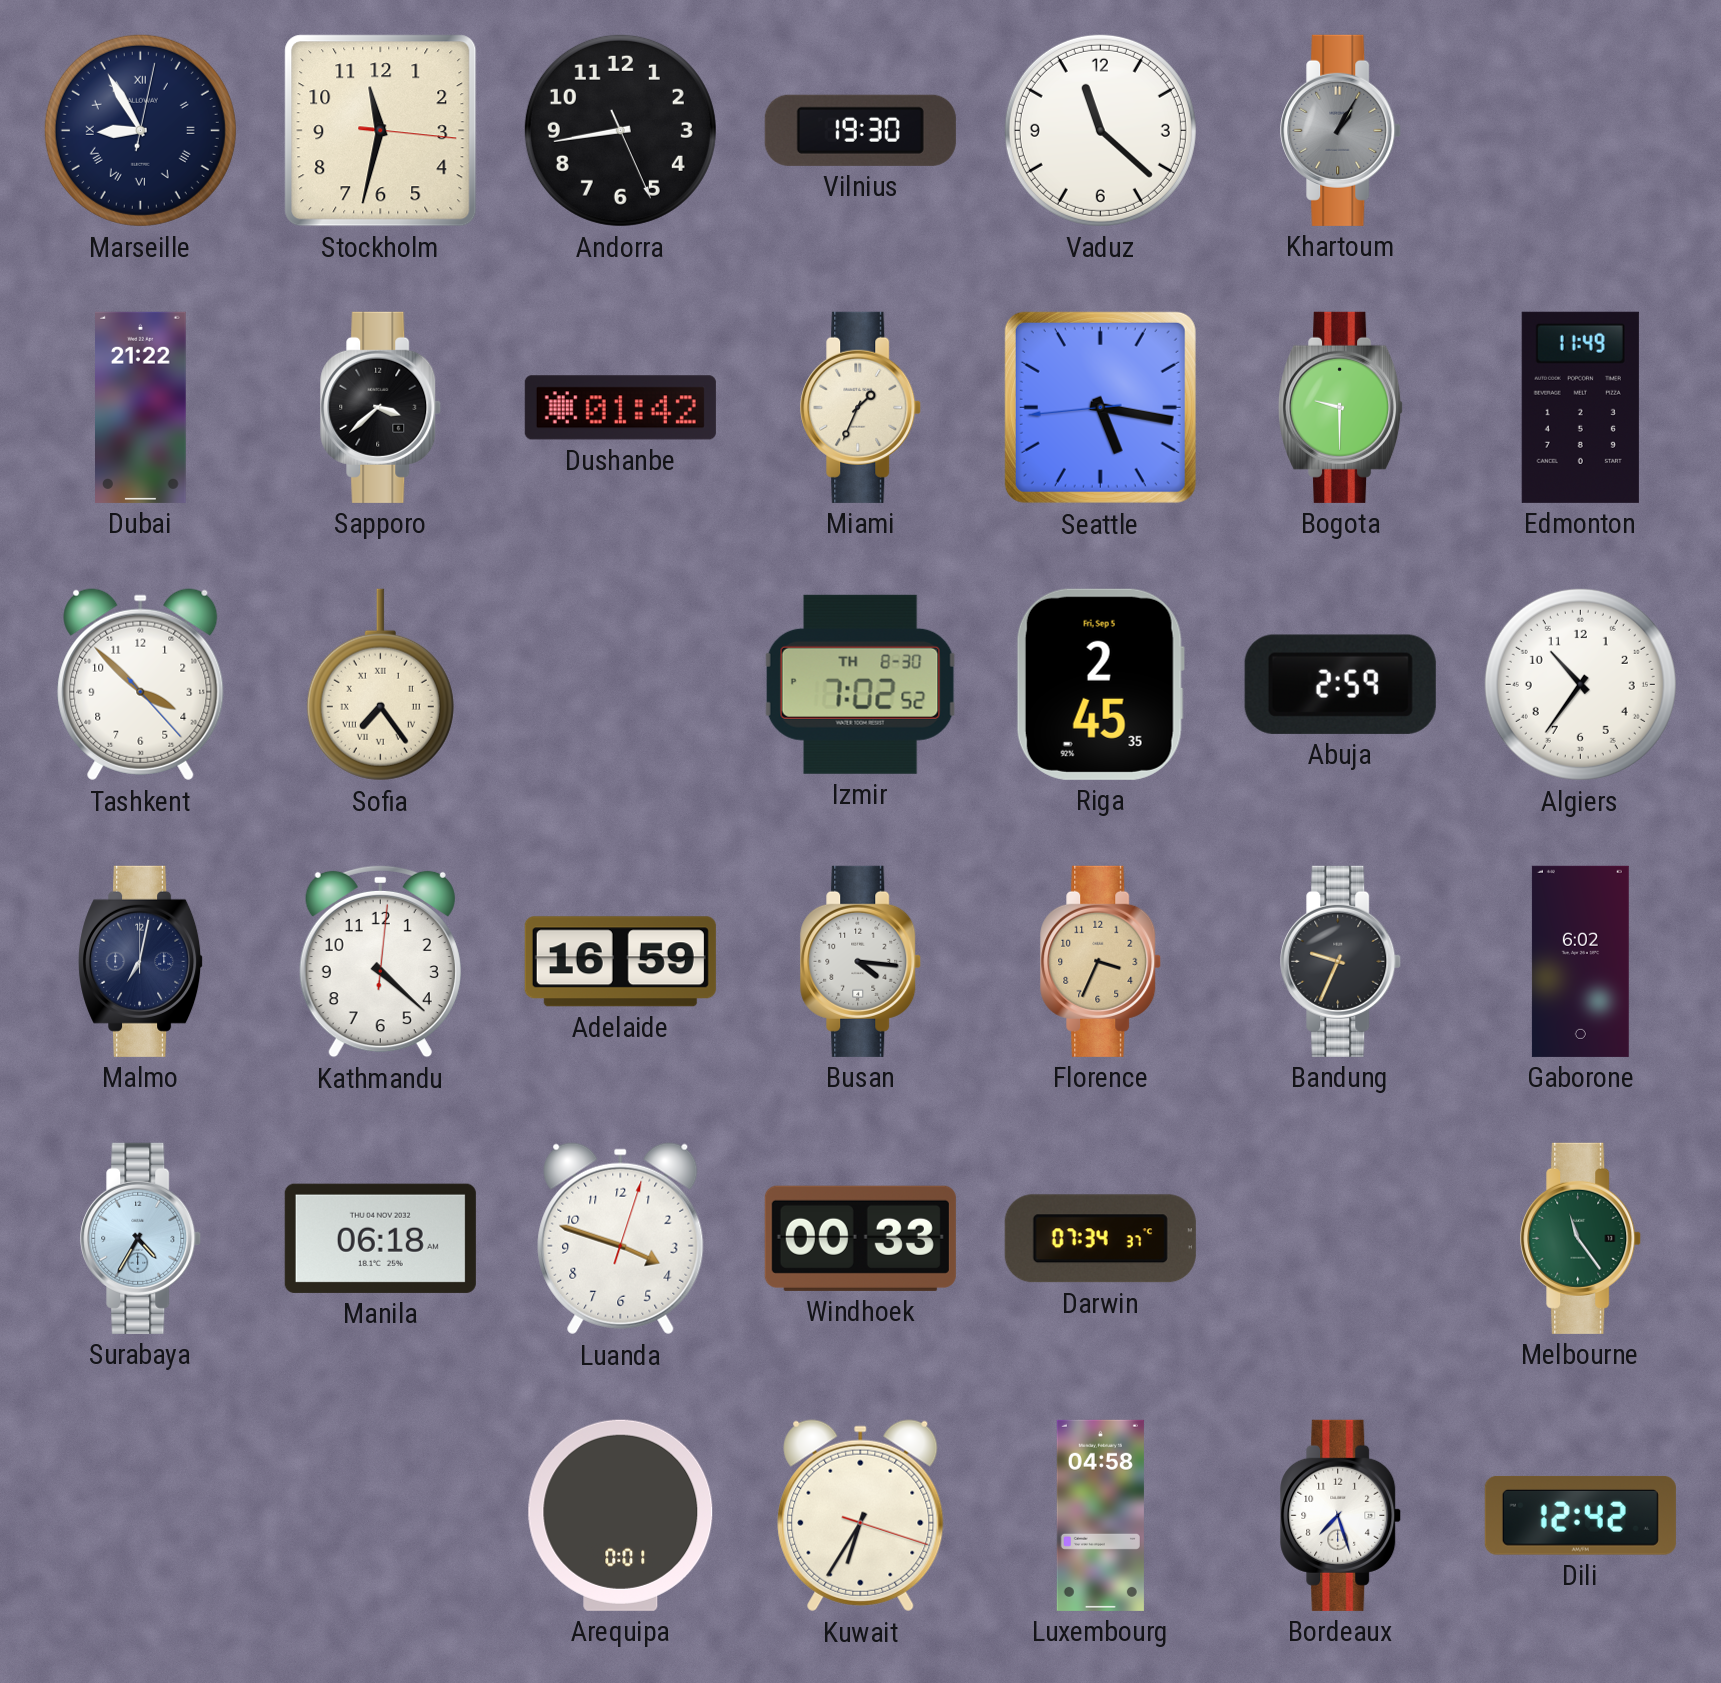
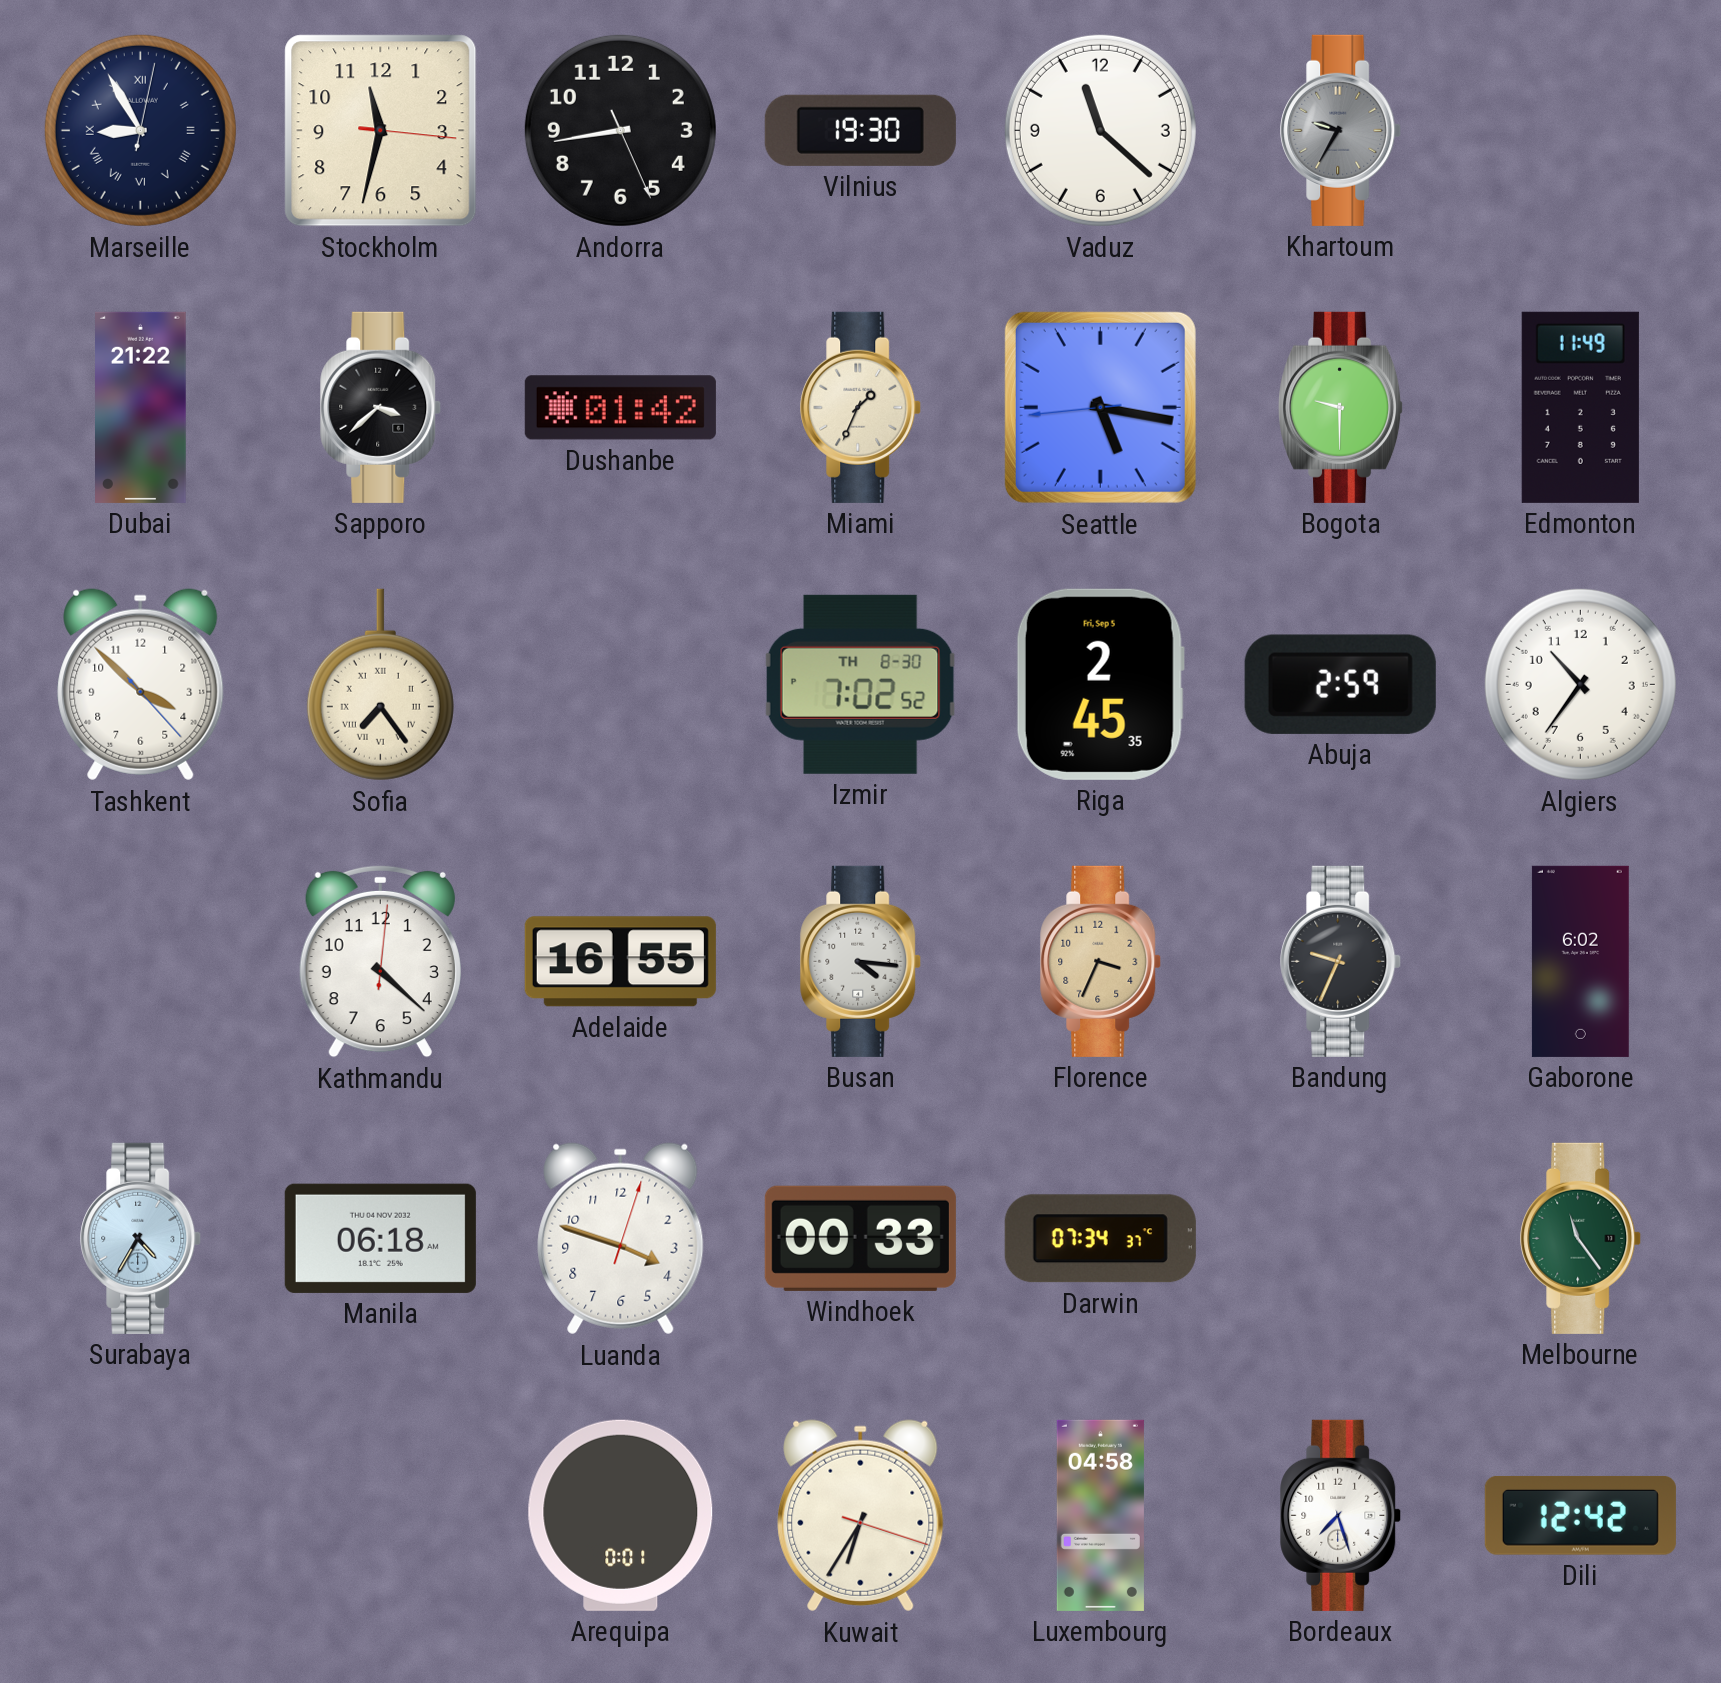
Khartoum: 1:05 -> 9:35
Malmo: 7:02 -> none
Adelaide: 16:59 -> 16:55
